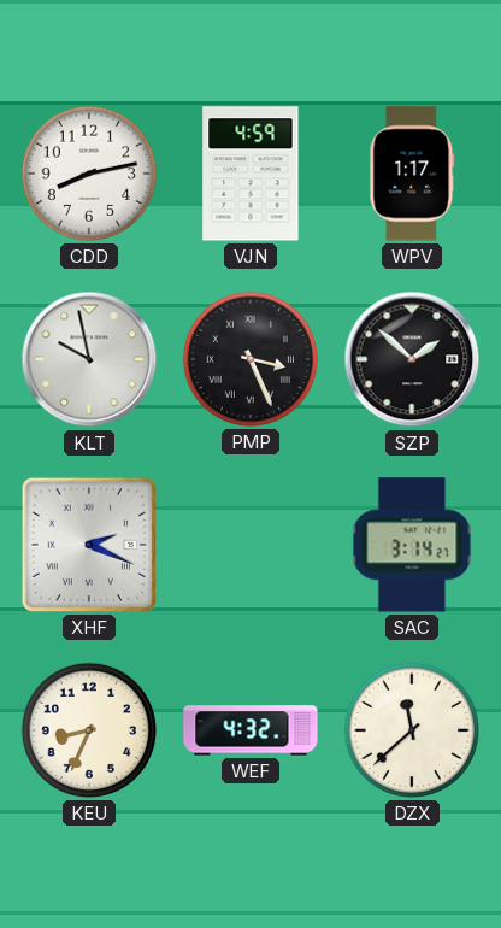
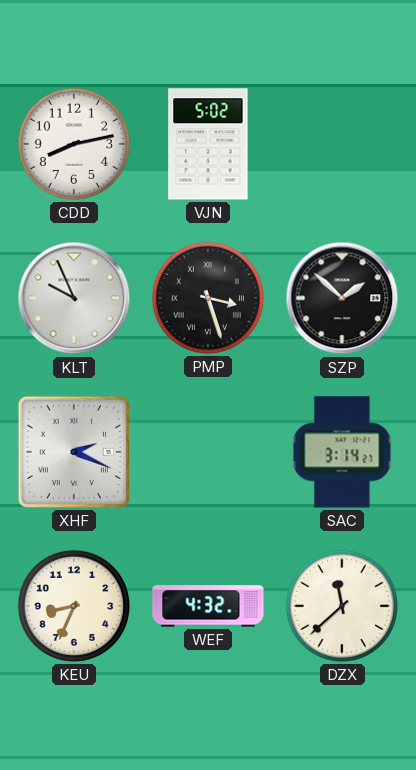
VJN: 4:59 -> 5:02
WPV: 1:17 -> none
KLT: 9:58 -> 9:56
PMP: 3:26 -> 3:27
